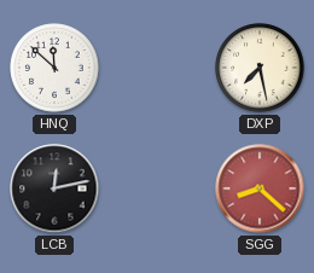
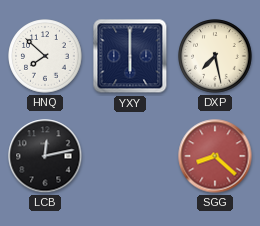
HNQ: 11:52 -> 7:52
YXY: none -> 6:00
